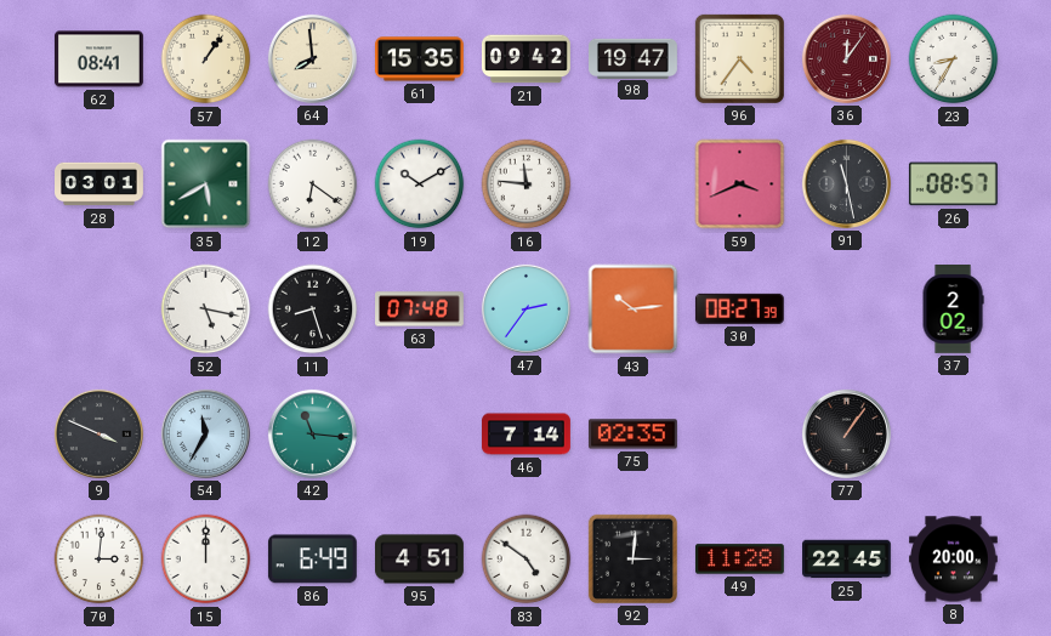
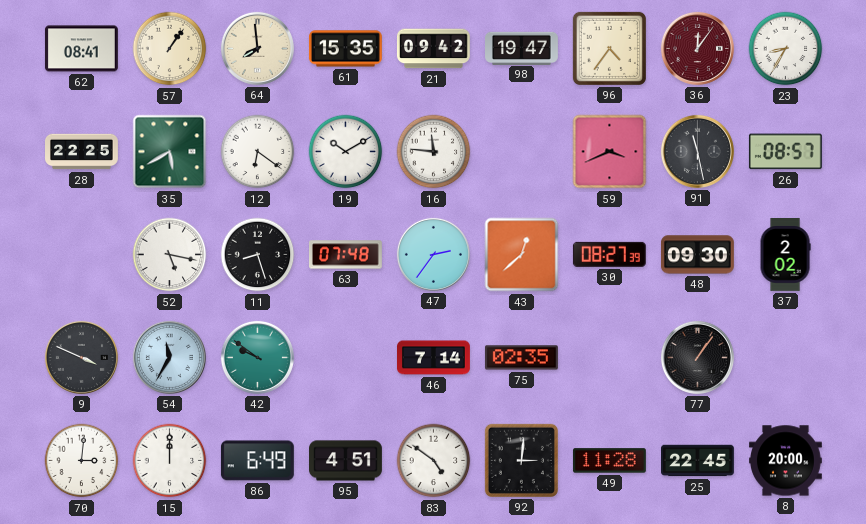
28: 03:01 -> 22:25
43: 10:14 -> 12:38
48: none -> 09:30
42: 11:16 -> 9:51
